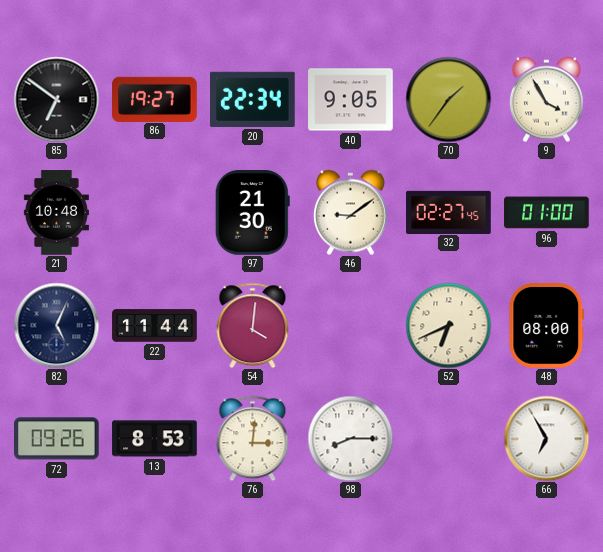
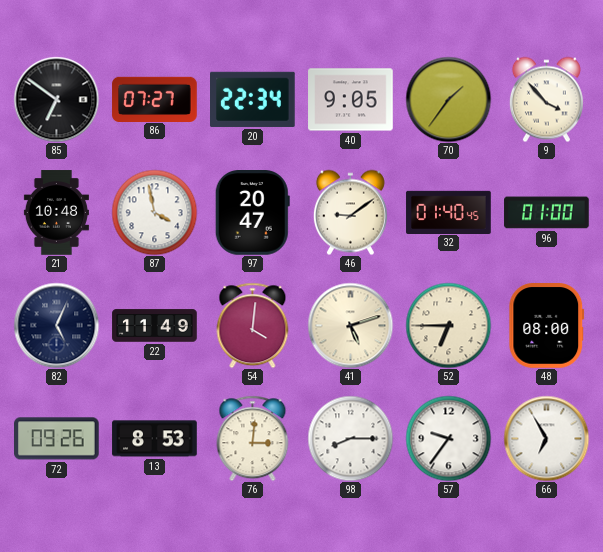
86: 19:27 -> 07:27
9: 3:55 -> 3:53
87: none -> 3:58
97: 21:30 -> 20:47
32: 02:27 -> 01:40
22: 11:44 -> 11:49
41: none -> 5:12
52: 6:41 -> 6:45
57: none -> 9:36
